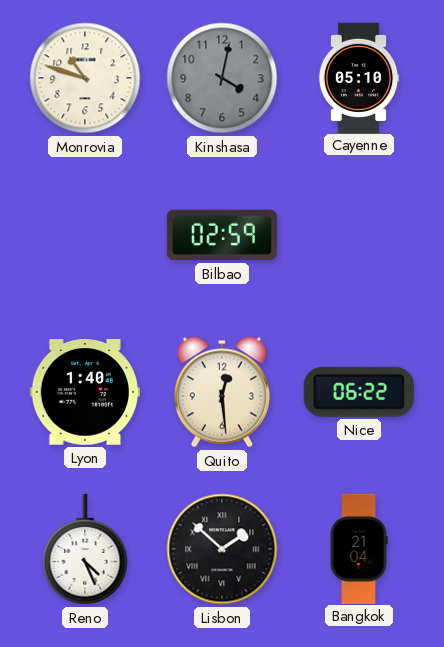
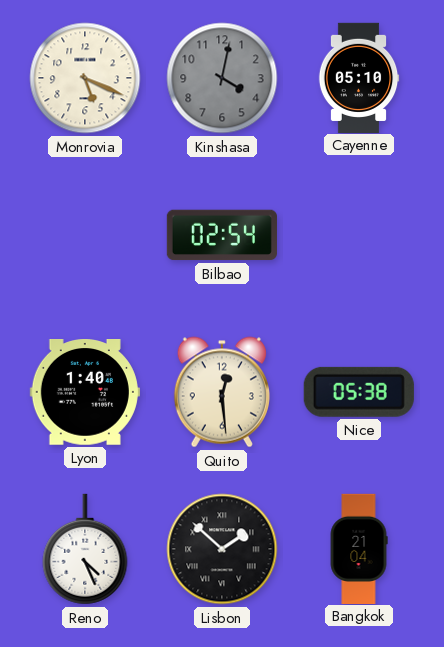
Monrovia: 10:48 -> 5:19
Bilbao: 02:59 -> 02:54
Nice: 06:22 -> 05:38
